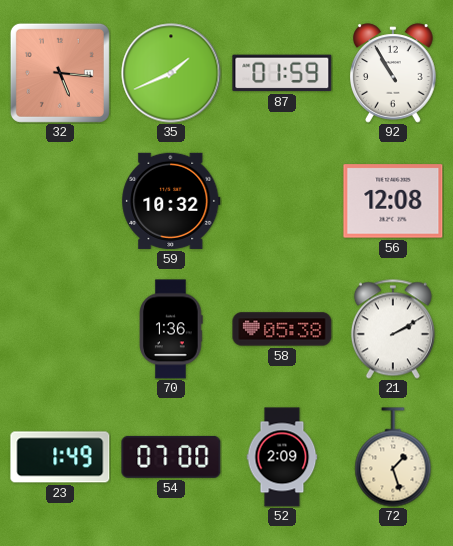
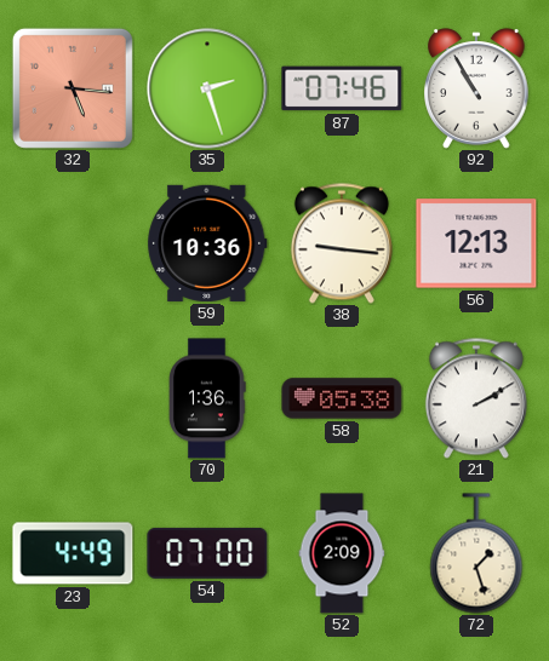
35: 1:41 -> 2:27
87: 01:59 -> 07:46
59: 10:32 -> 10:36
38: none -> 9:16
56: 12:08 -> 12:13
23: 1:49 -> 4:49
